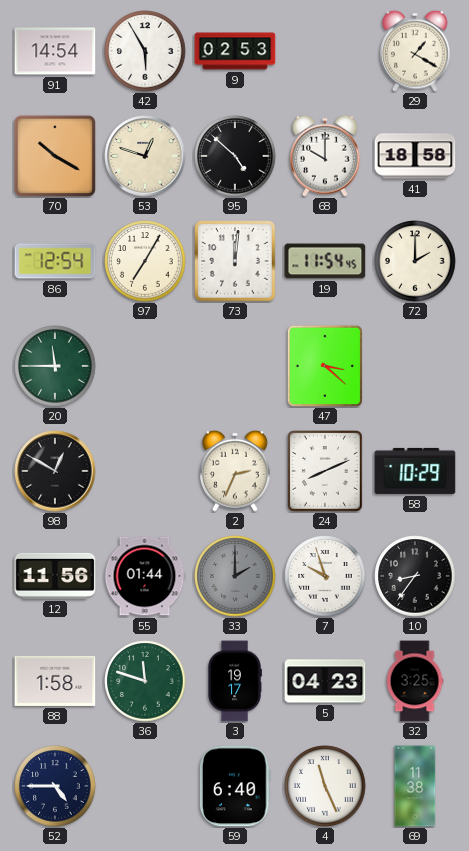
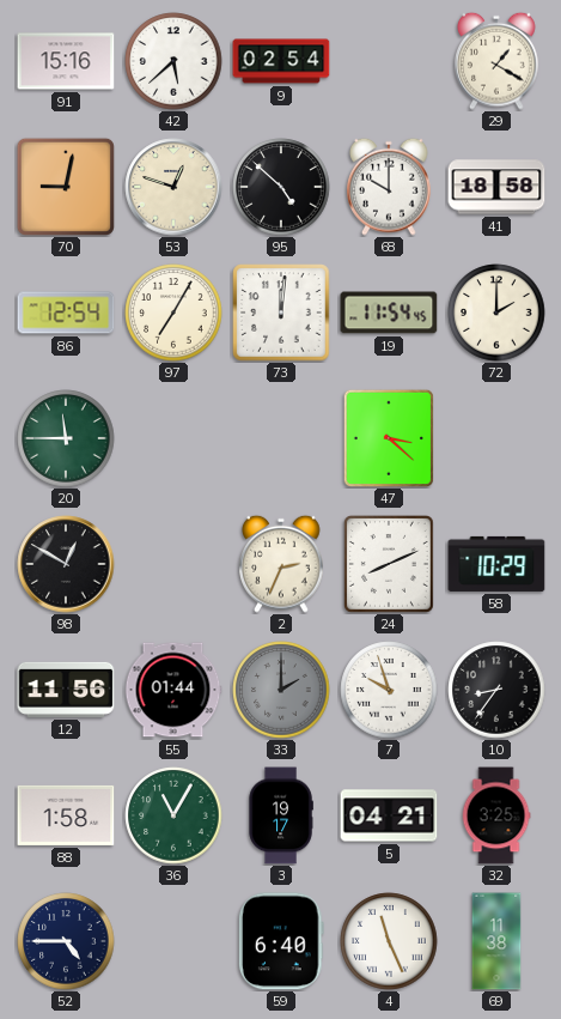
91: 14:54 -> 15:16
42: 5:55 -> 5:38
9: 02:53 -> 02:54
70: 10:20 -> 9:02
36: 11:48 -> 11:05
5: 04:23 -> 04:21
